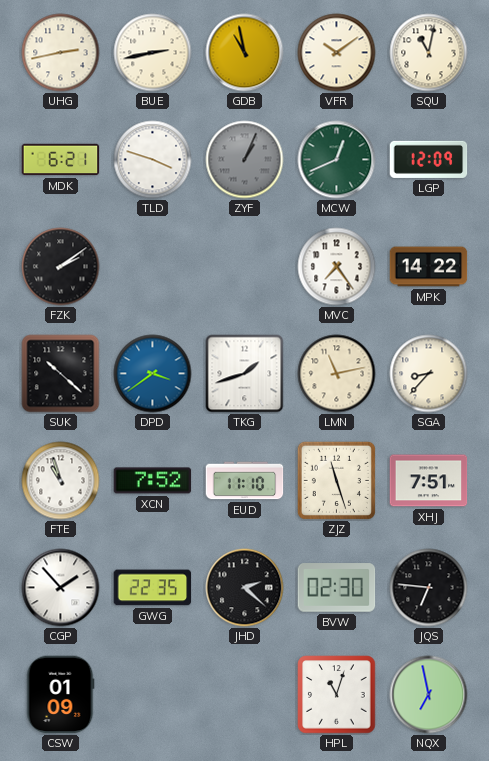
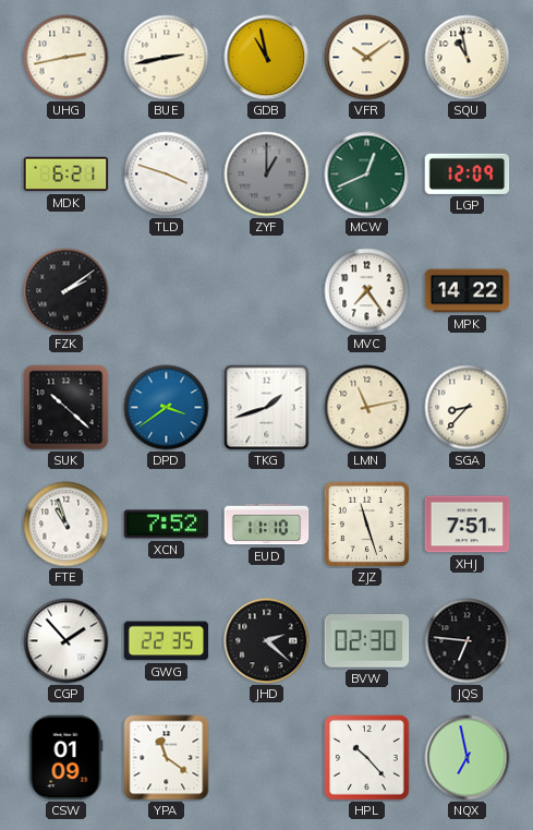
SQU: 11:02 -> 10:58
ZYF: 1:04 -> 1:00
YPA: none -> 11:21
HPL: 11:03 -> 10:23
